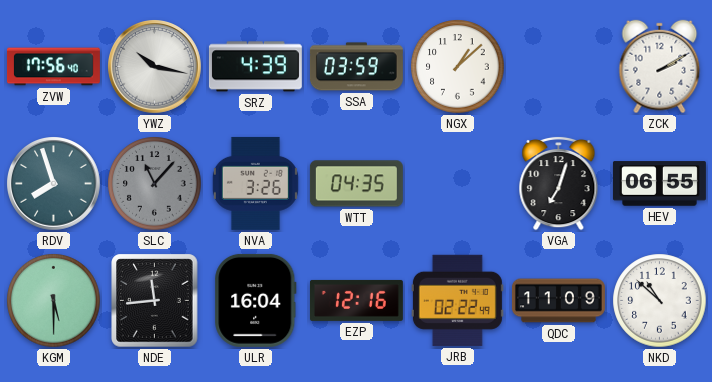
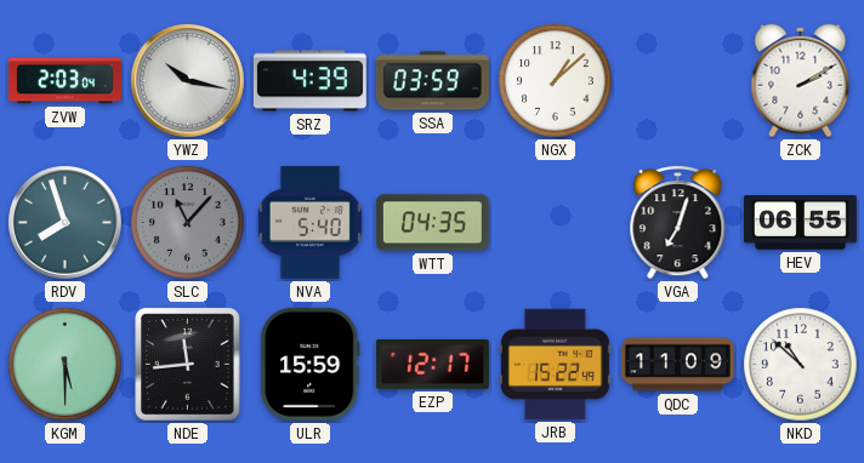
ZVW: 17:56 -> 2:03
NVA: 3:26 -> 5:40
ULR: 16:04 -> 15:59
EZP: 12:16 -> 12:17
JRB: 02:22 -> 15:22
